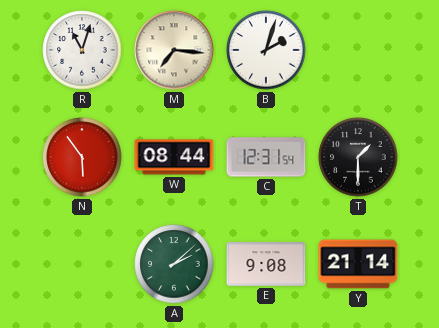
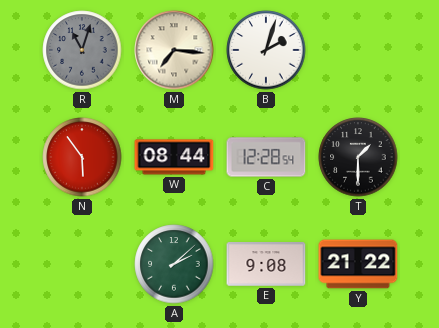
R dial: white -> grey
C: 12:31 -> 12:28
Y: 21:14 -> 21:22
